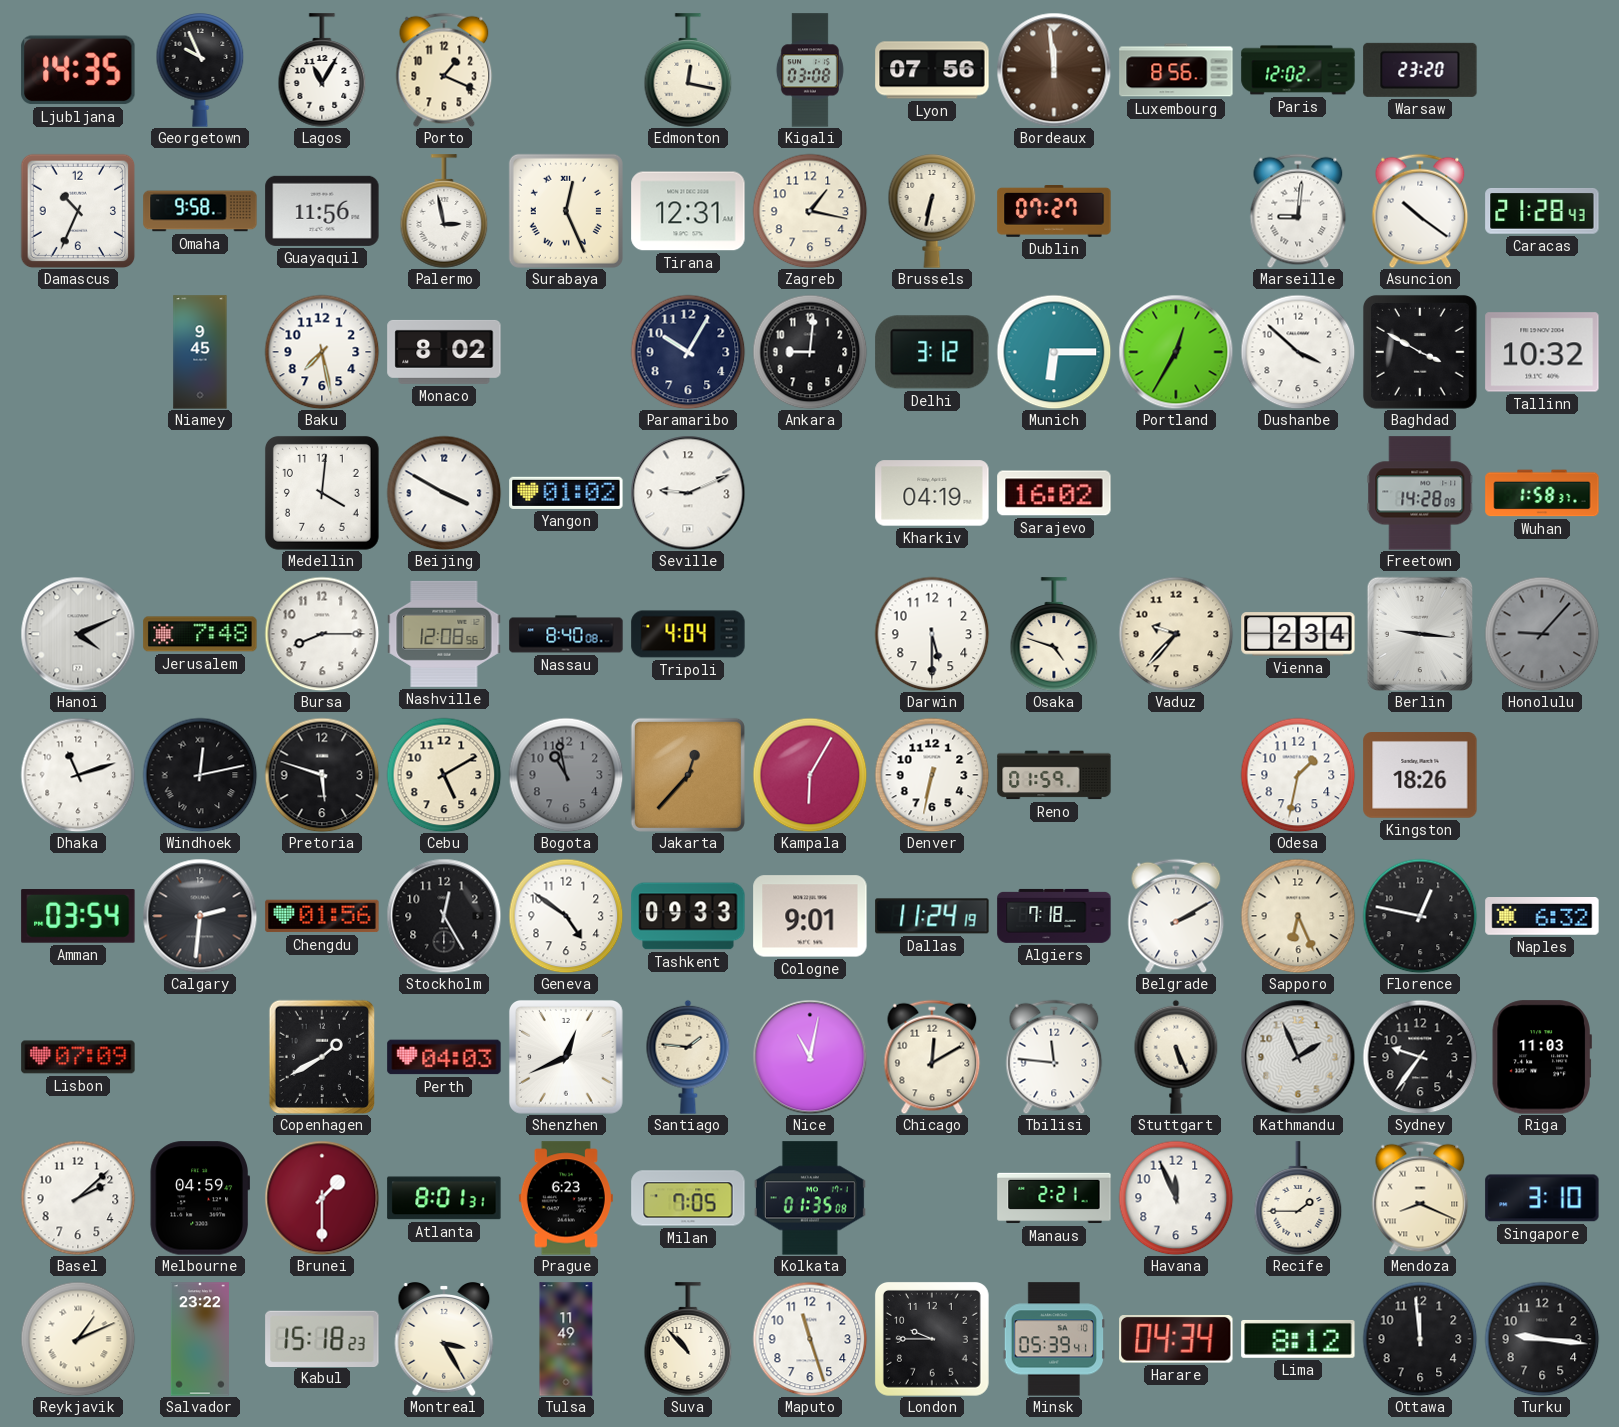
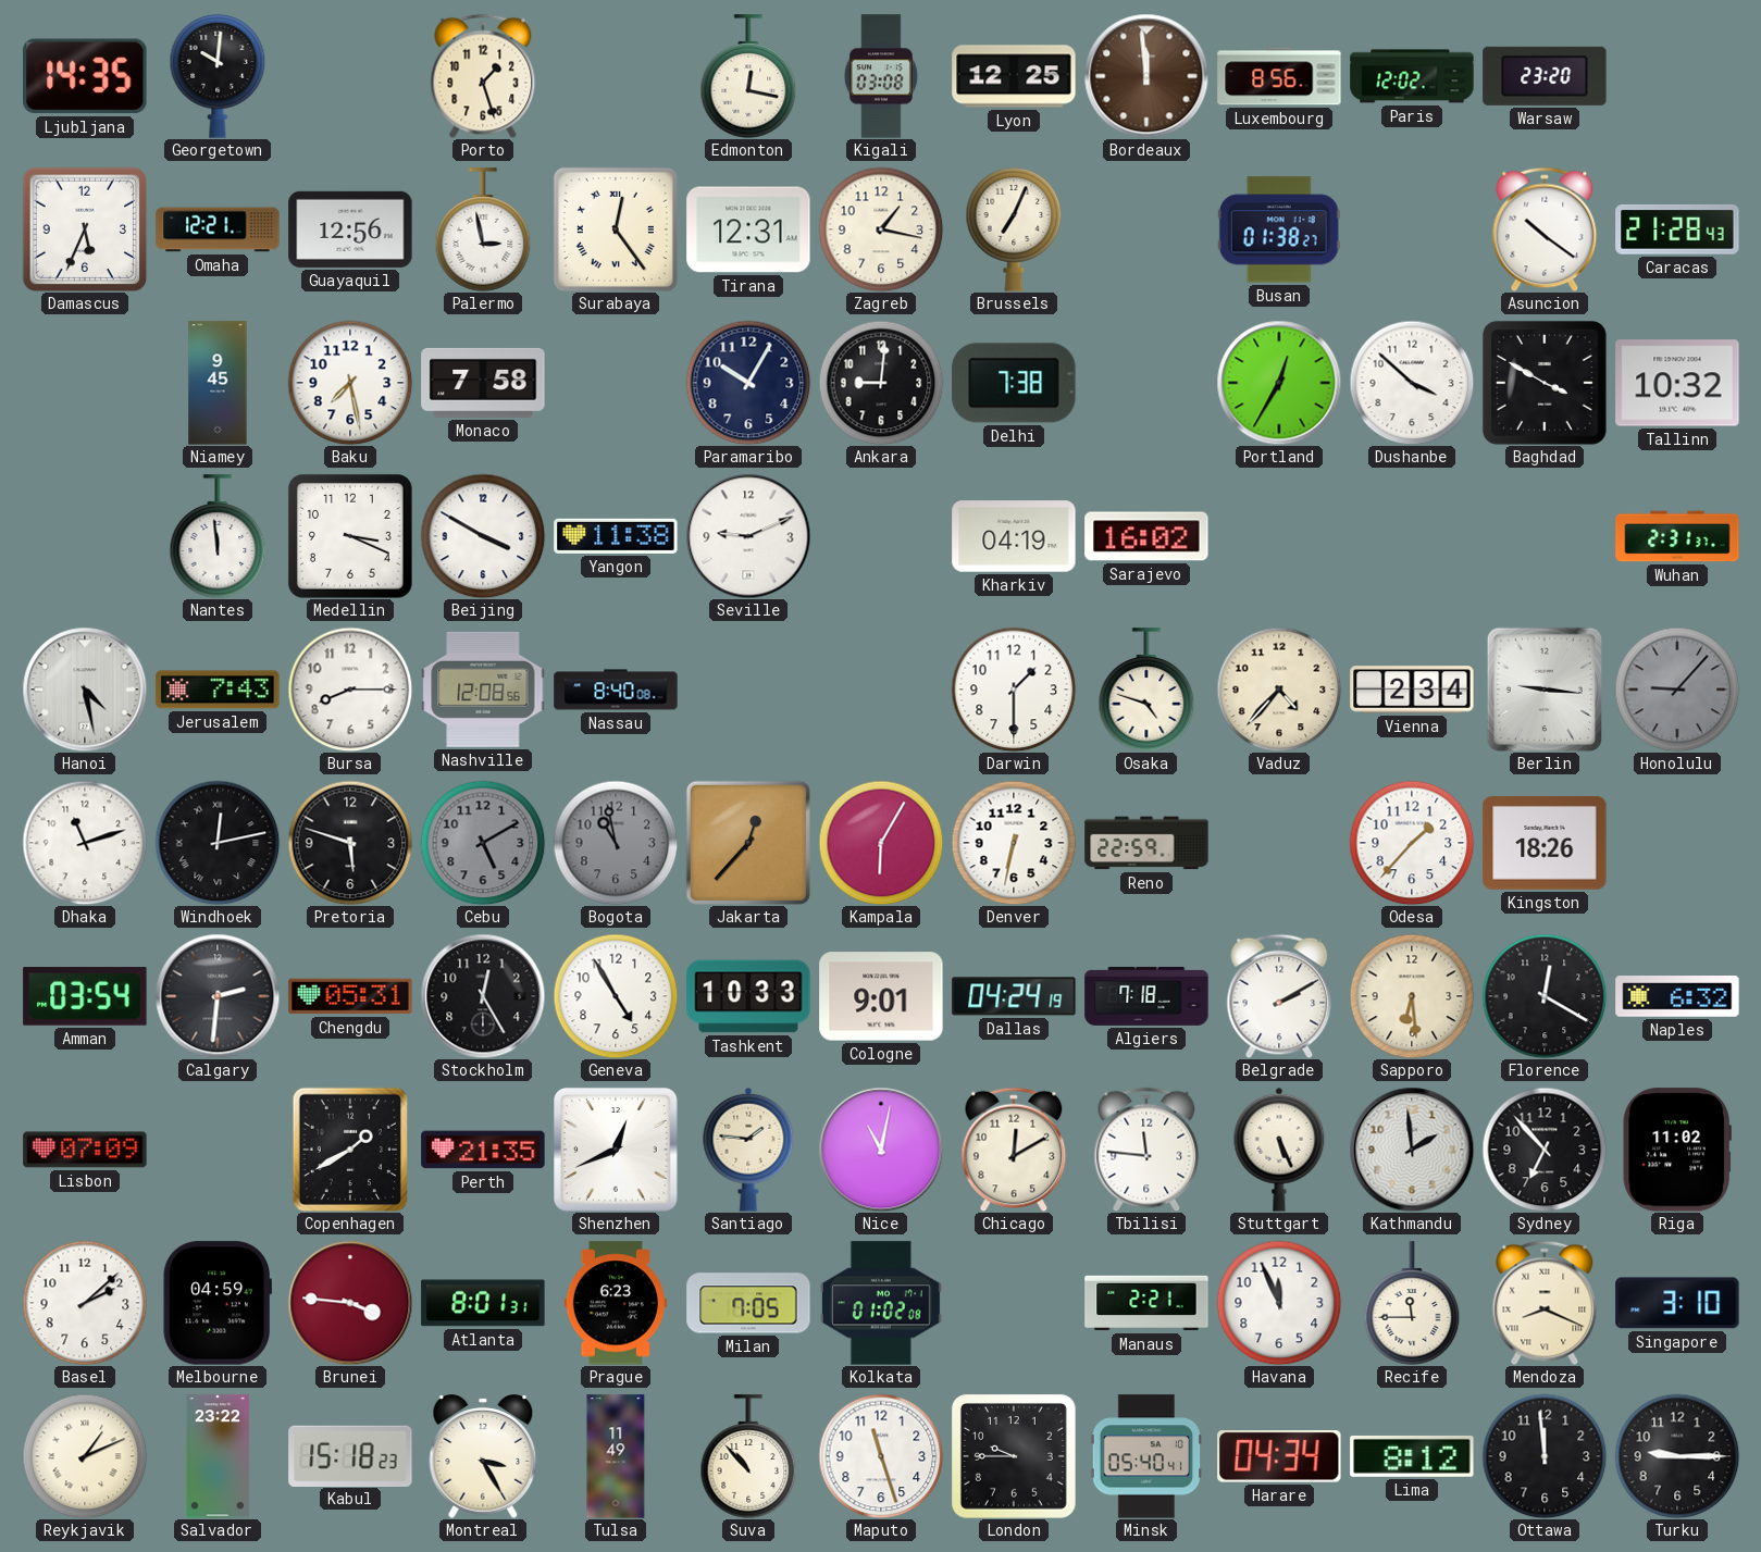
Georgetown: 9:56 -> 10:01
Lagos: 11:05 -> none
Porto: 1:19 -> 1:27
Lyon: 07:56 -> 12:25
Damascus: 10:34 -> 5:34
Omaha: 9:58 -> 12:21
Guayaquil: 11:56 -> 12:56
Surabaya: 12:26 -> 12:24
Brussels: 6:32 -> 7:04
Dublin: 07:27 -> none
Busan: none -> 01:38
Marseille: 9:01 -> none
Monaco: 8:02 -> 7:58
Delhi: 3:12 -> 7:38
Munich: 6:15 -> none
Nantes: none -> 11:59
Medellin: 4:01 -> 3:19
Yangon: 01:02 -> 11:38
Freetown: 14:28 -> none
Wuhan: 1:58 -> 2:31
Hanoi: 4:11 -> 4:28
Jerusalem: 7:48 -> 7:43
Tripoli: 4:04 -> none
Darwin: 5:30 -> 1:30
Vaduz: 9:37 -> 4:37
Cebu dial: cream -> grey
Reno: 01:59 -> 22:59
Odesa: 1:32 -> 1:37
Chengdu: 01:56 -> 05:31
Geneva: 4:51 -> 4:55
Tashkent: 09:33 -> 10:33
Dallas: 11:24 -> 04:24
Sapporo: 6:26 -> 6:29
Florence: 12:47 -> 12:20
Perth: 04:03 -> 21:35
Kathmandu: 1:56 -> 1:59
Sydney: 9:36 -> 6:53
Riga: 11:03 -> 11:02
Brunei: 1:30 -> 3:46
Kolkata: 01:35 -> 01:02
Recife: 1:45 -> 11:45
Minsk: 05:39 -> 05:40
Turku: 9:16 -> 9:15
